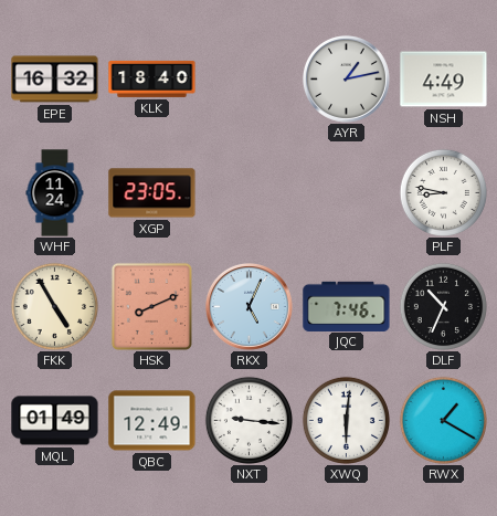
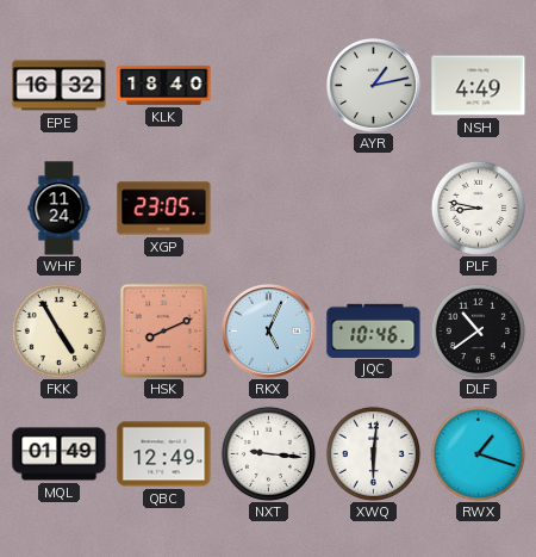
JQC: 7:46 -> 10:46
DLF: 10:34 -> 10:39
RWX: 1:20 -> 1:18
